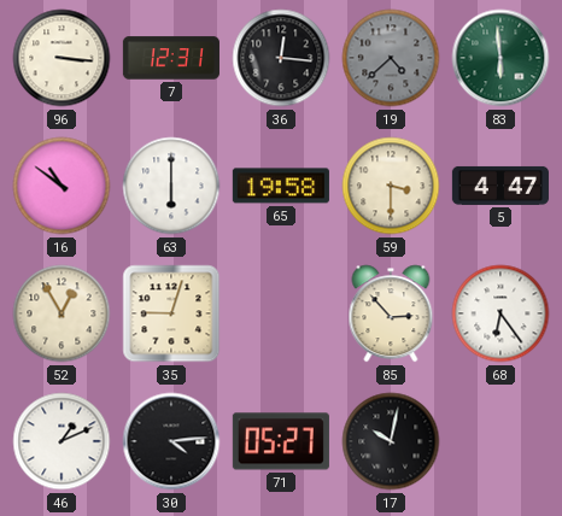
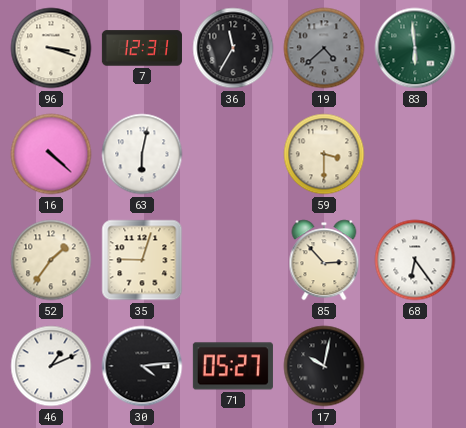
96: 3:16 -> 3:18
36: 12:16 -> 11:35
16: 10:51 -> 4:22
63: 6:00 -> 6:02
65: 19:58 -> none
5: 4:47 -> none
52: 12:55 -> 1:36
